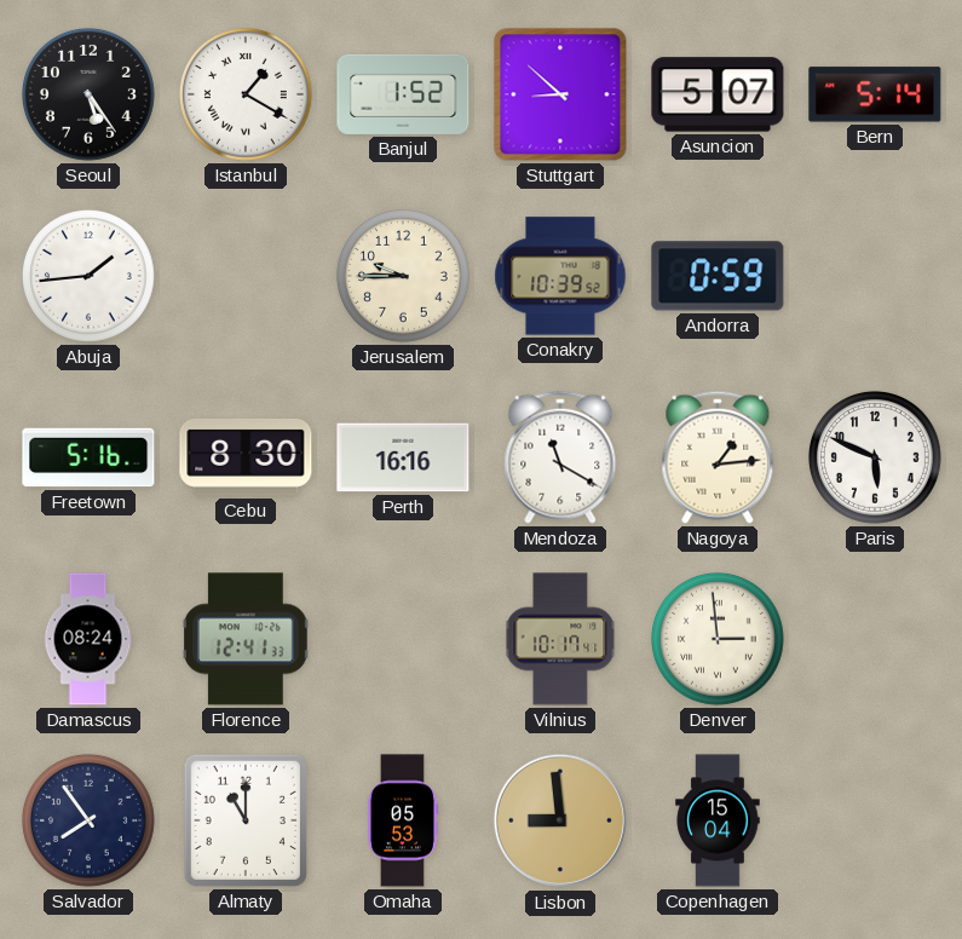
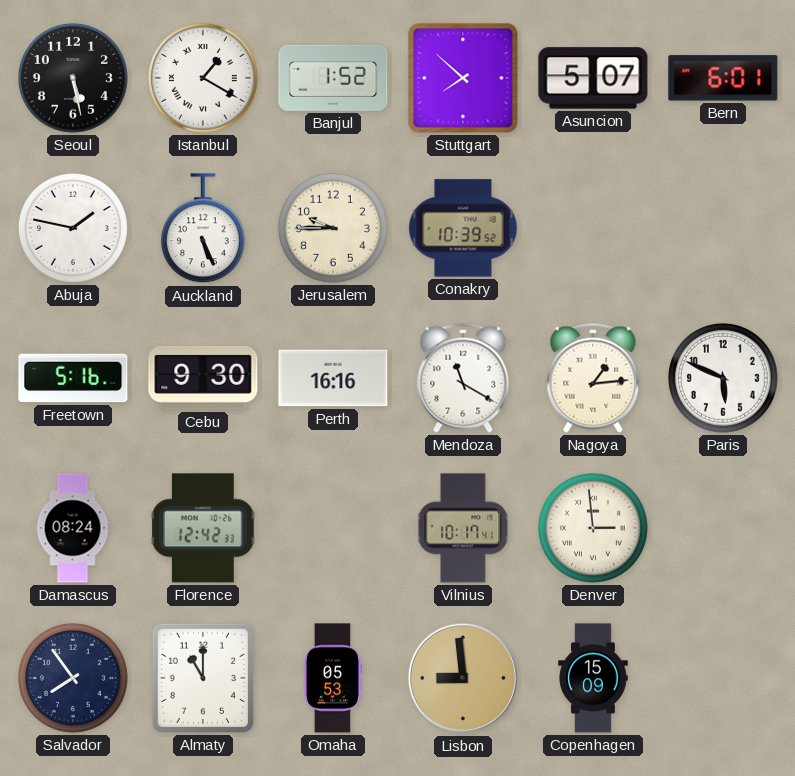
Seoul: 5:24 -> 5:28
Stuttgart: 8:52 -> 7:52
Bern: 5:14 -> 6:01
Abuja: 1:44 -> 1:47
Auckland: none -> 5:26
Andorra: 0:59 -> none
Cebu: 8:30 -> 9:30
Florence: 12:41 -> 12:42
Copenhagen: 15:04 -> 15:09
